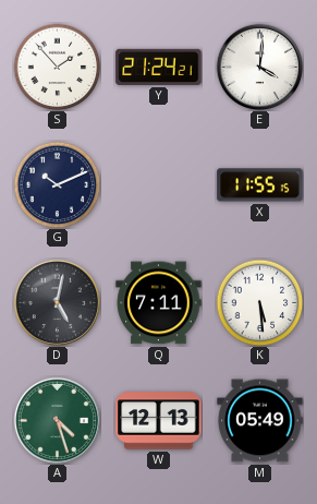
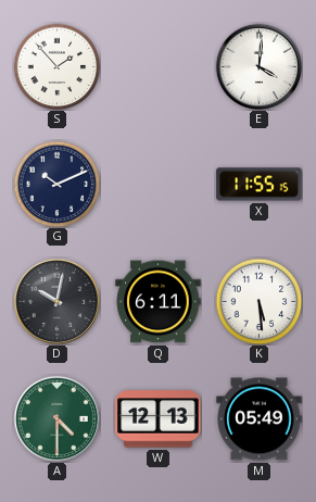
Y: 21:24 -> none
D: 5:02 -> 10:02
Q: 7:11 -> 6:11
A: 4:27 -> 4:30
